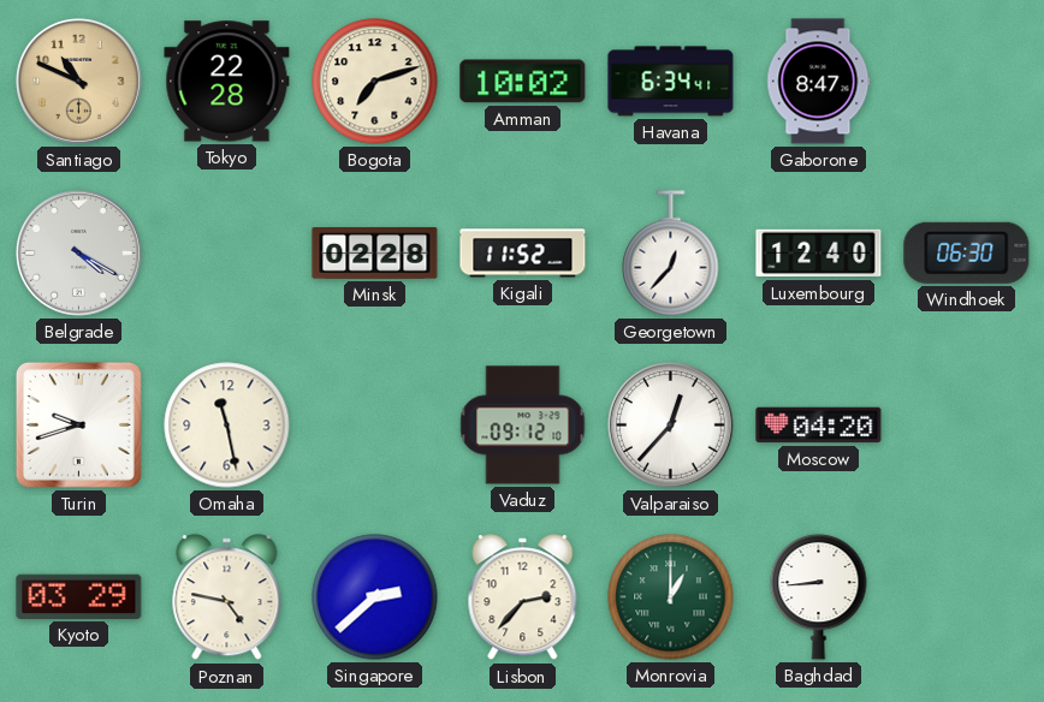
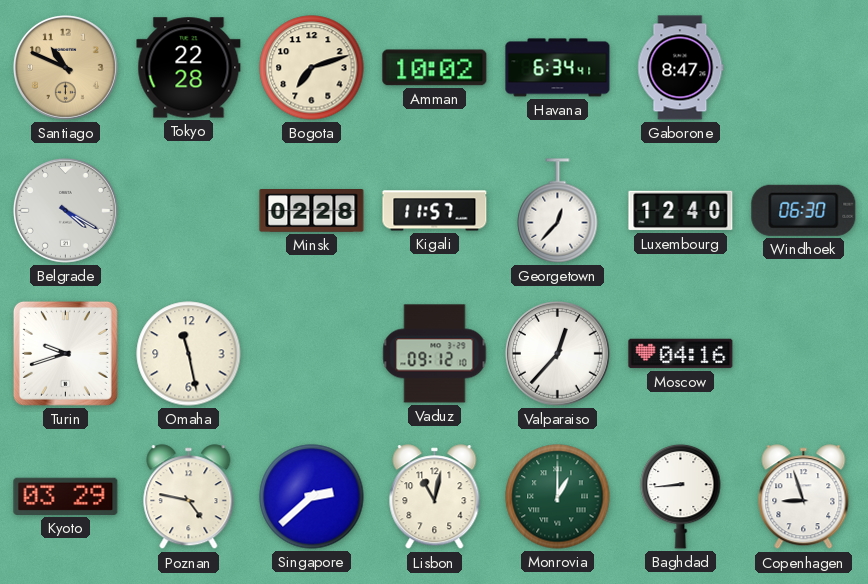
Kigali: 11:52 -> 11:57
Moscow: 04:20 -> 04:16
Lisbon: 2:37 -> 11:02
Copenhagen: none -> 8:57
